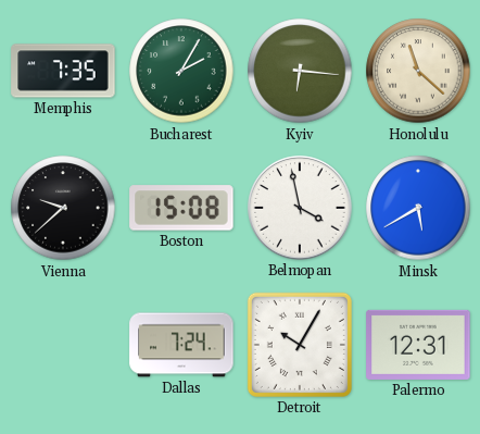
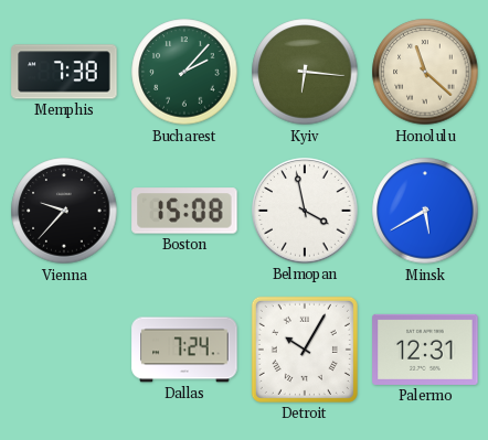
Memphis: 7:35 -> 7:38
Bucharest: 2:05 -> 2:07
Vienna: 9:38 -> 9:37
